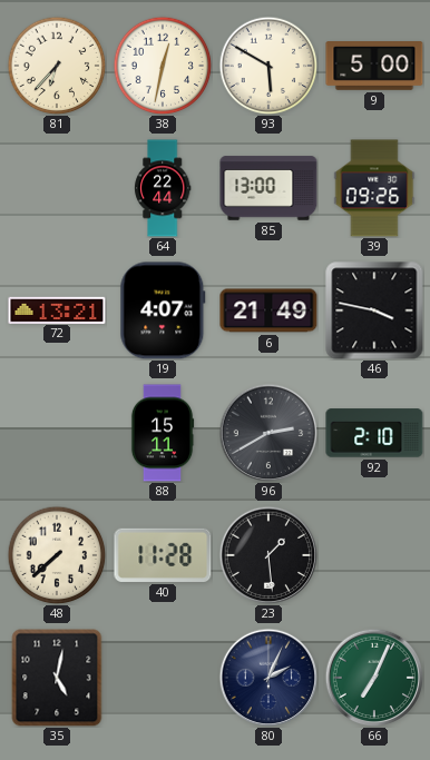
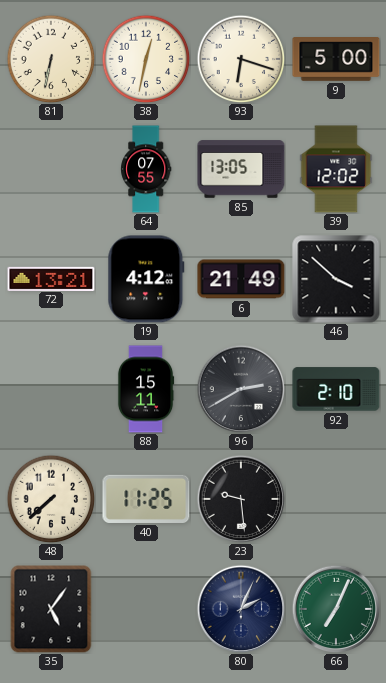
81: 6:37 -> 6:32
93: 5:50 -> 6:18
64: 22:44 -> 07:55
85: 13:00 -> 13:05
39: 09:26 -> 12:02
19: 4:07 -> 4:12
46: 3:47 -> 3:52
40: 11:28 -> 11:25
23: 1:29 -> 9:29
35: 5:02 -> 5:06
